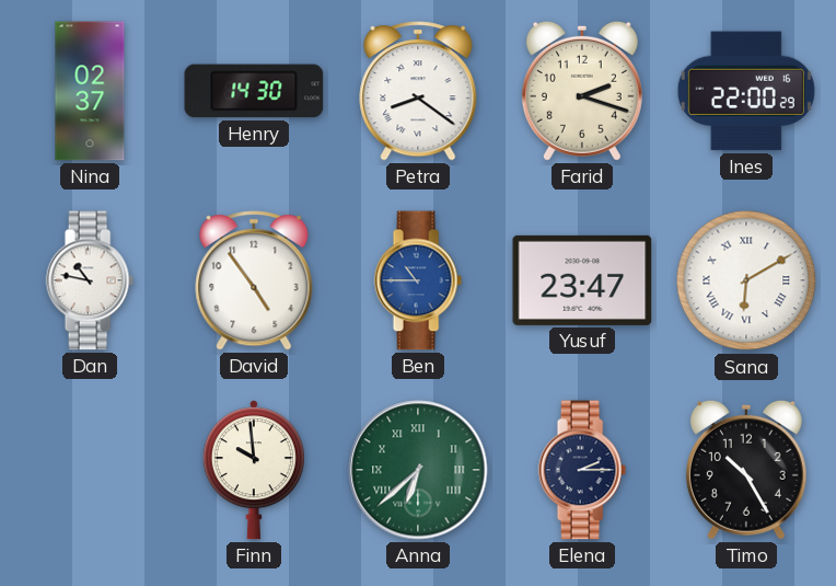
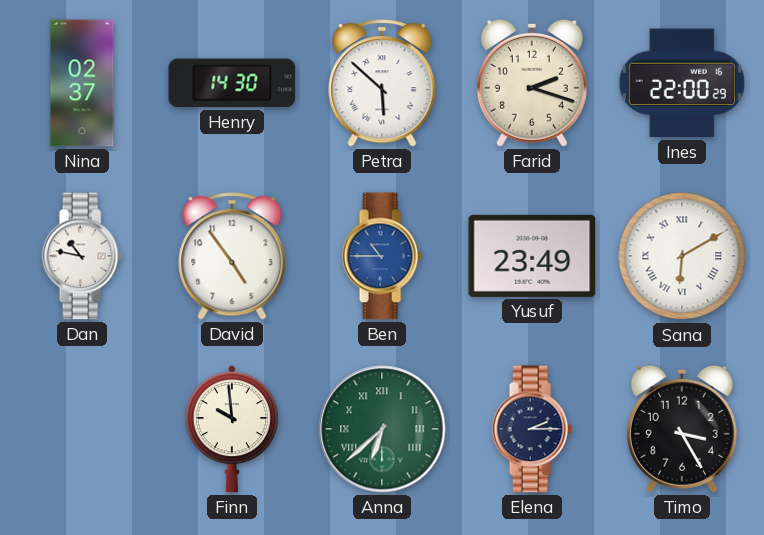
Petra: 8:21 -> 5:52
Yusuf: 23:47 -> 23:49
Timo: 10:25 -> 3:25
